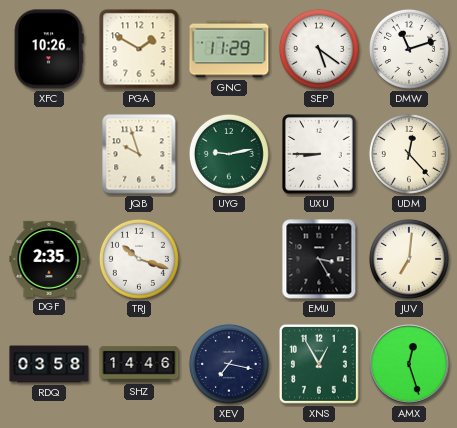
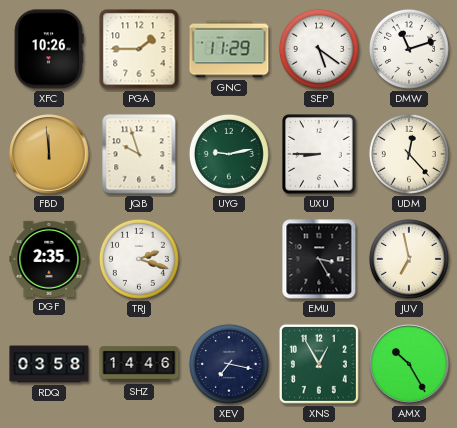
PGA: 1:50 -> 1:45
FBD: none -> 11:59
TRJ: 10:18 -> 2:18
JUV: 7:01 -> 6:58
AMX: 12:27 -> 10:25
